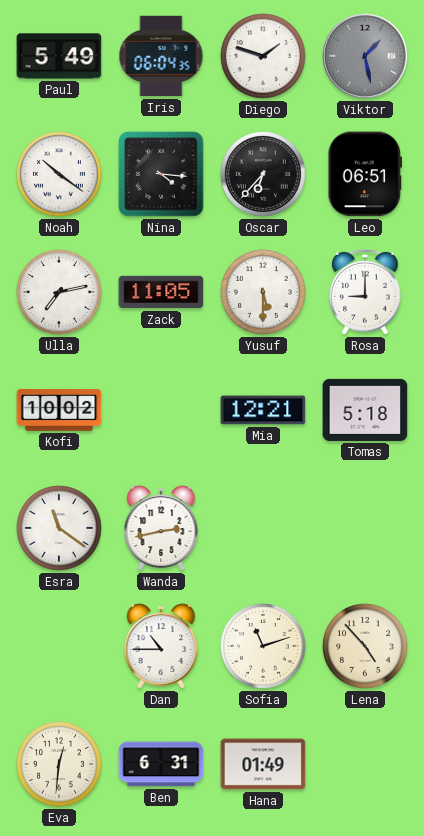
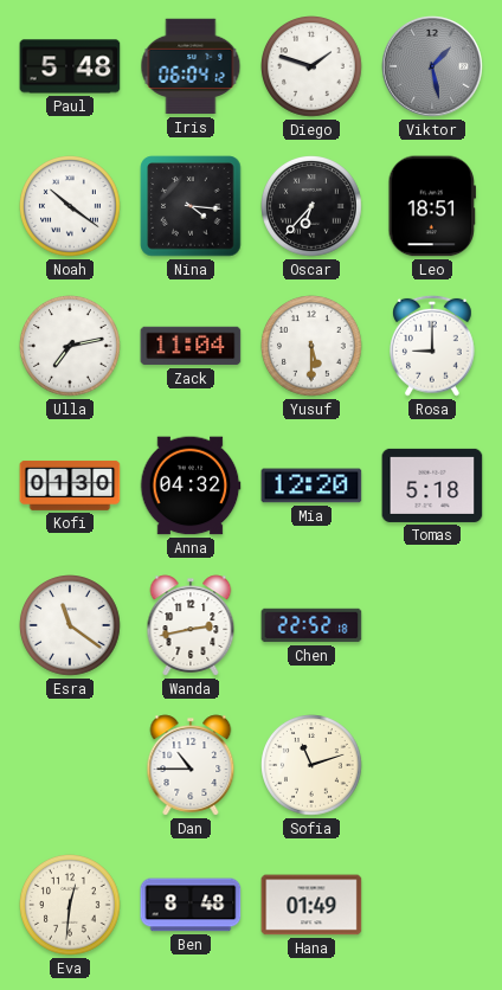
Paul: 5:49 -> 5:48
Iris: 06:04:35 -> 06:04:12
Leo: 06:51 -> 18:51
Zack: 11:05 -> 11:04
Kofi: 10:02 -> 01:30
Anna: none -> 04:32
Mia: 12:21 -> 12:20
Chen: none -> 22:52
Lena: 4:53 -> none
Ben: 6:31 -> 8:48
